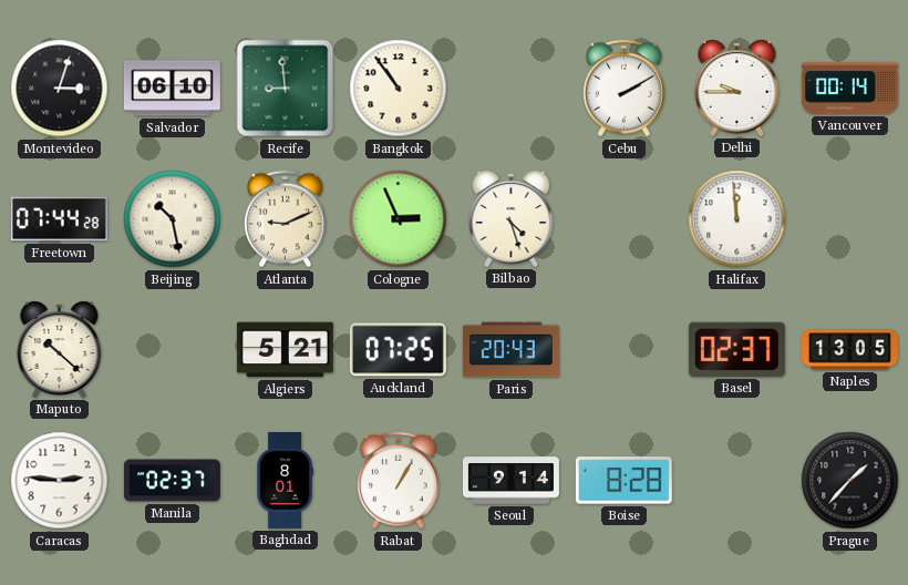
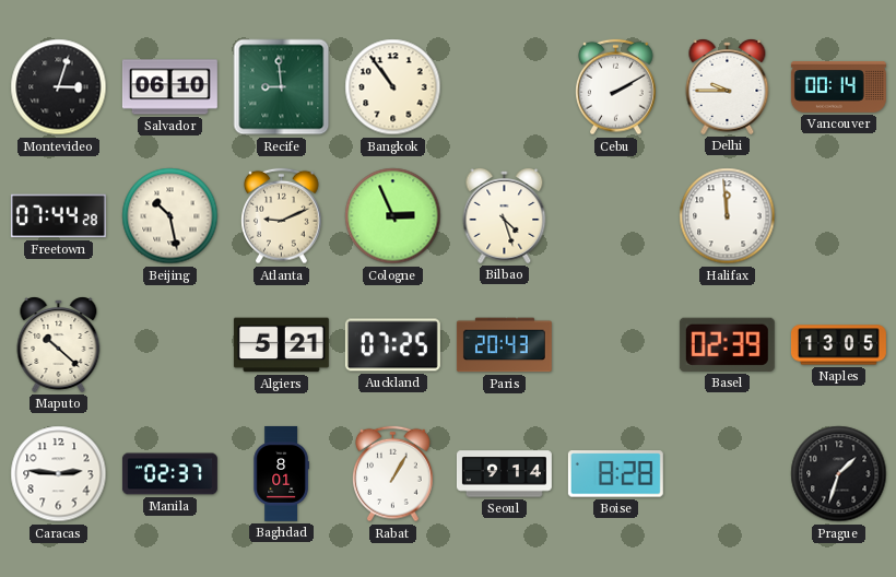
Basel: 02:37 -> 02:39
Prague: 1:37 -> 1:33
